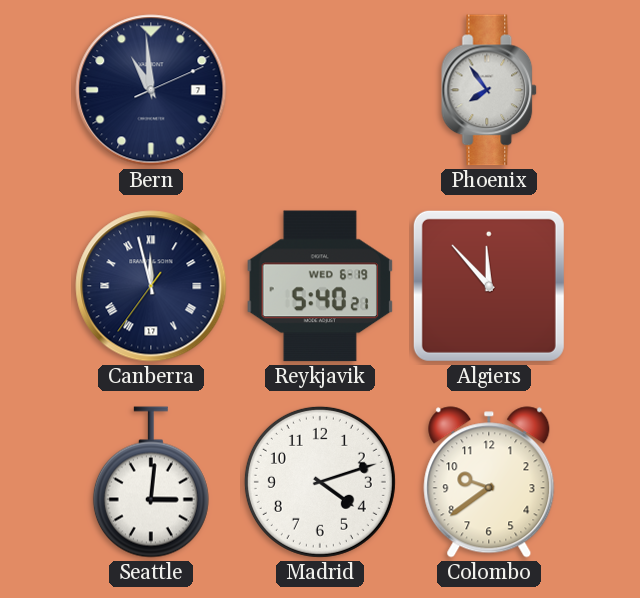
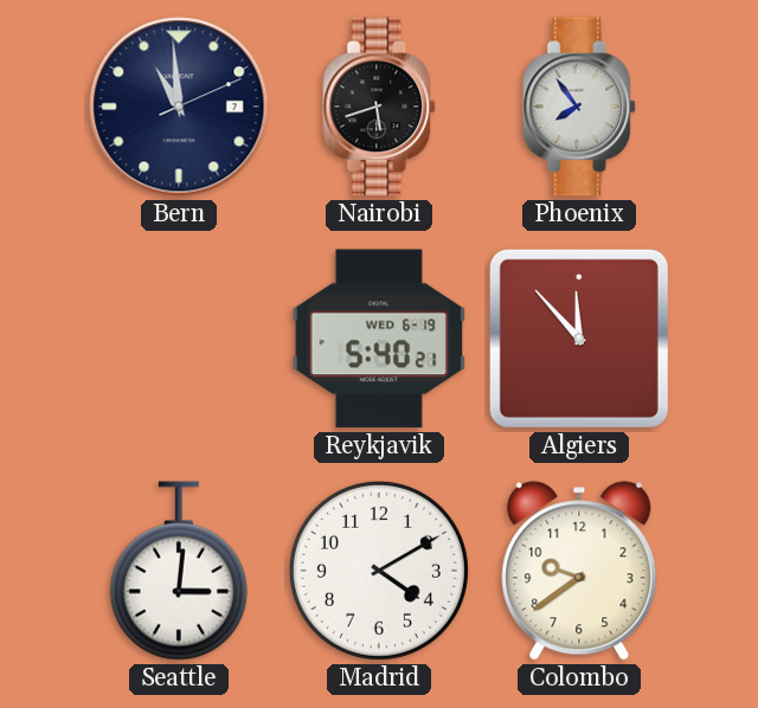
Nairobi: none -> 5:42
Canberra: 11:57 -> none
Madrid: 4:12 -> 4:10
